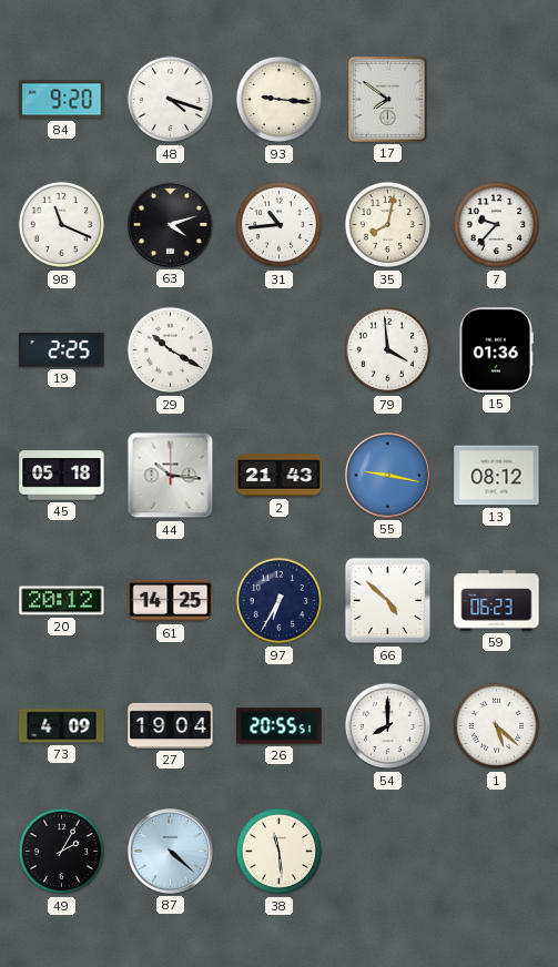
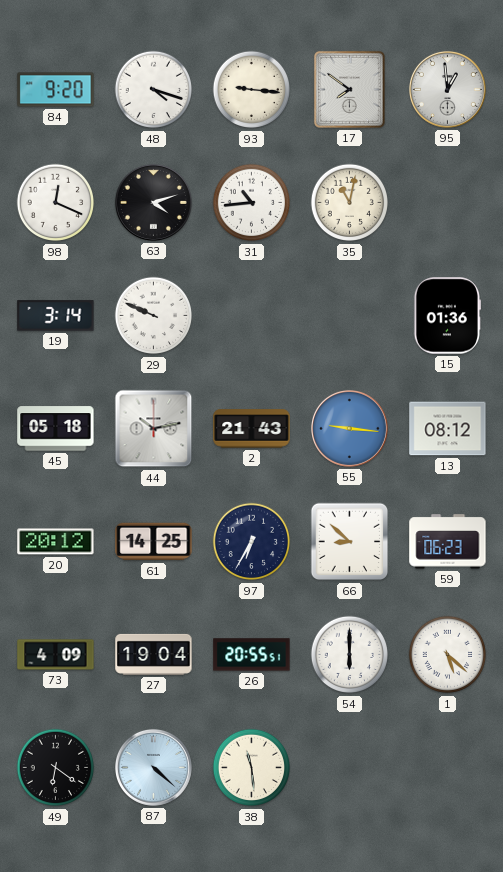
95: none -> 12:59
98: 11:19 -> 12:19
35: 8:02 -> 11:02
7: 9:37 -> none
19: 2:25 -> 3:14
29: 10:20 -> 9:49
79: 3:59 -> none
44: 10:16 -> 10:13
55: 9:17 -> 9:16
66: 4:52 -> 8:52
54: 8:00 -> 6:00
49: 2:05 -> 6:21
